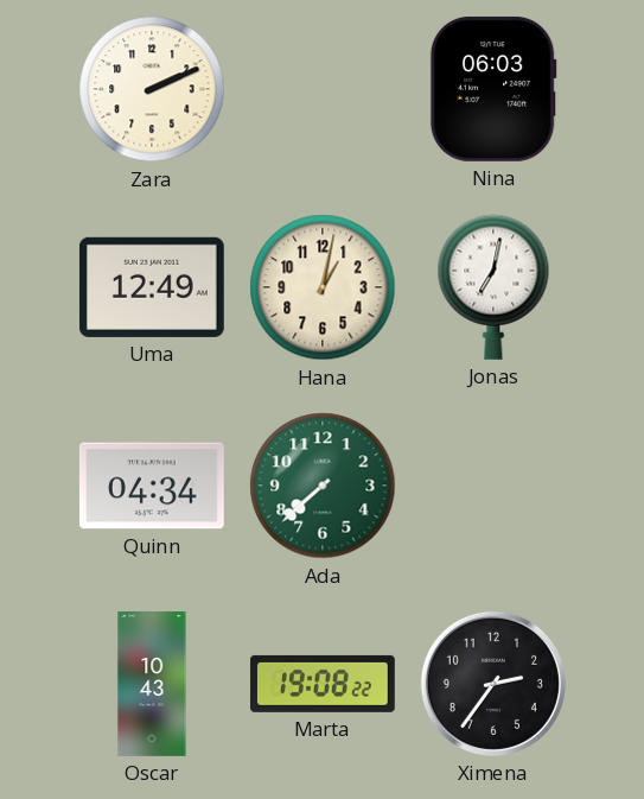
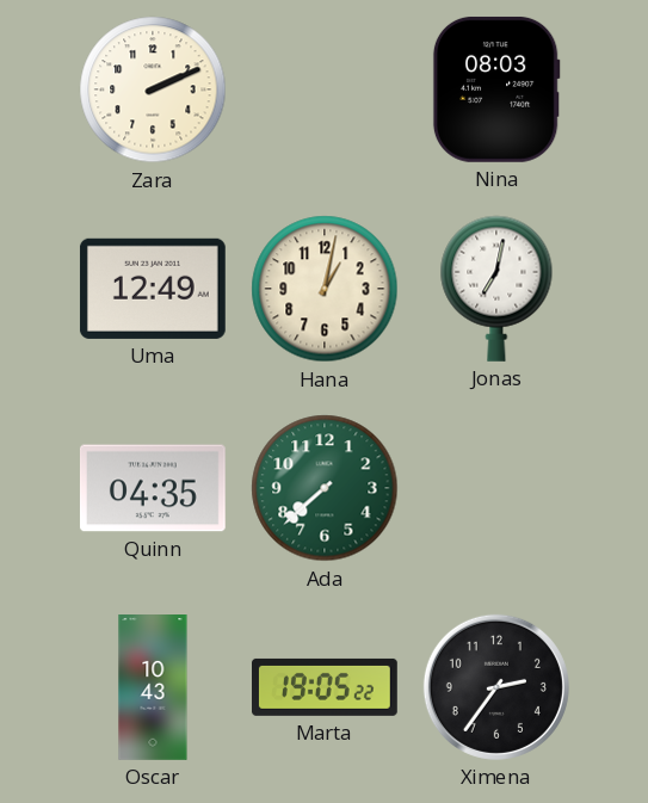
Nina: 06:03 -> 08:03
Quinn: 04:34 -> 04:35
Marta: 19:08 -> 19:05
